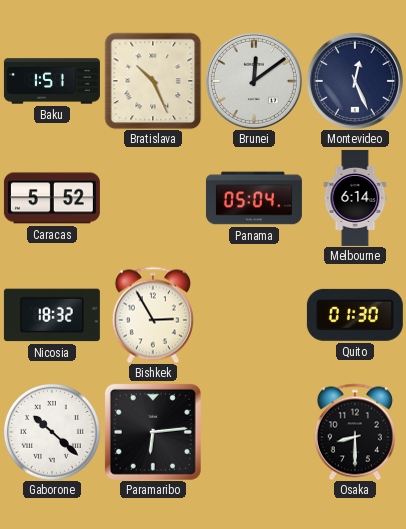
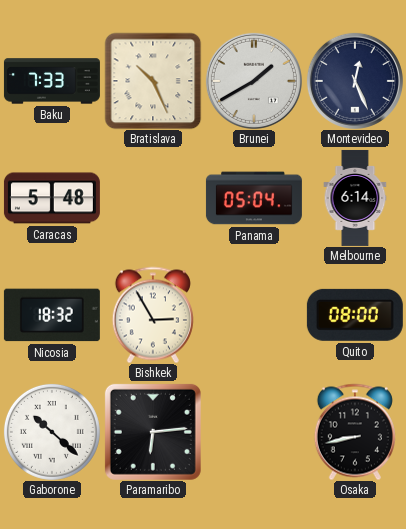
Baku: 1:51 -> 7:33
Brunei: 12:09 -> 1:40
Caracas: 5:52 -> 5:48
Quito: 01:30 -> 08:00
Osaka: 8:30 -> 8:43
